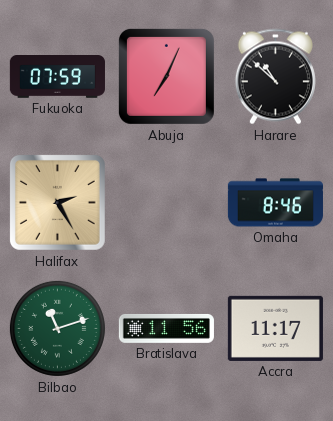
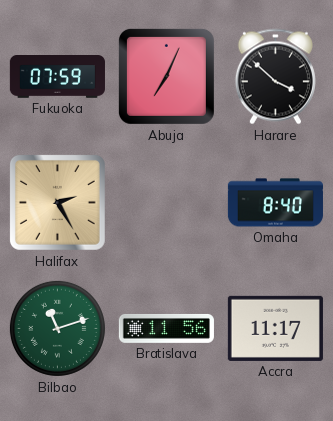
Harare: 10:52 -> 3:52
Omaha: 8:46 -> 8:40
